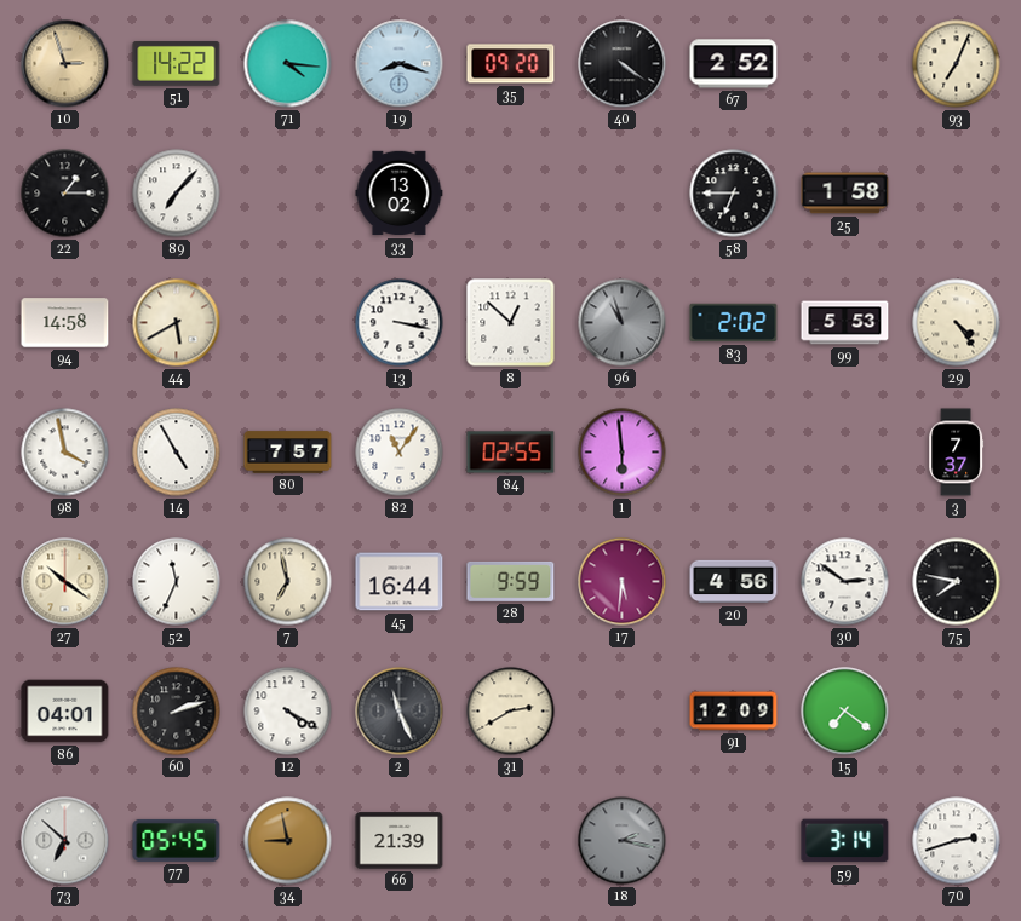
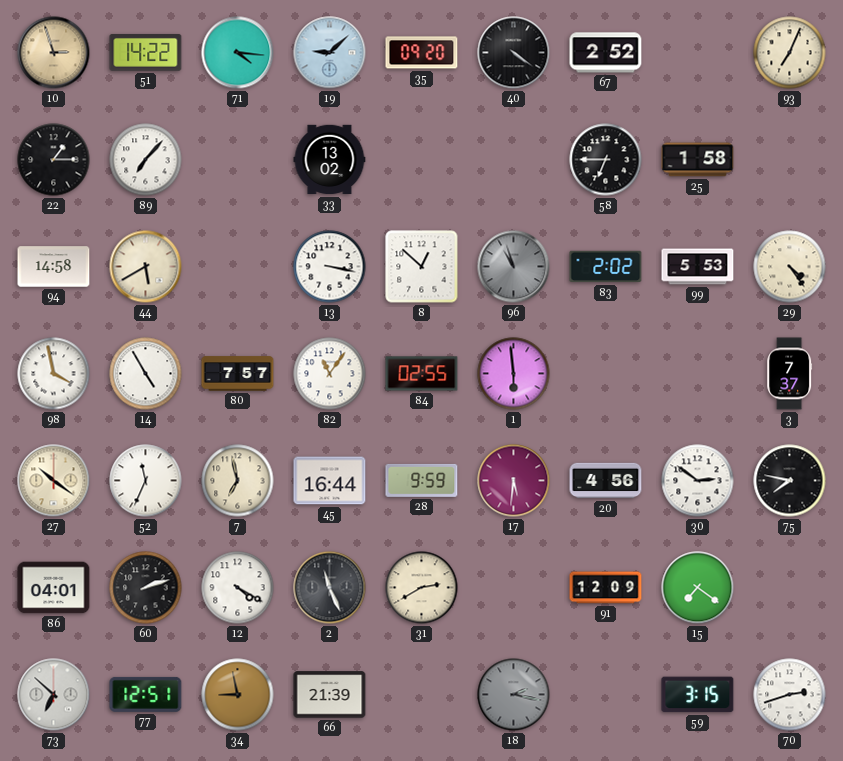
19: 8:18 -> 9:08
77: 05:45 -> 12:51
59: 3:14 -> 3:15
